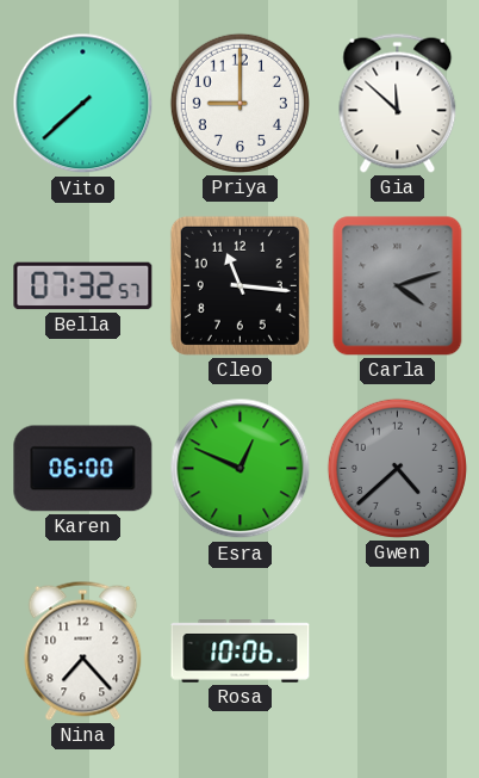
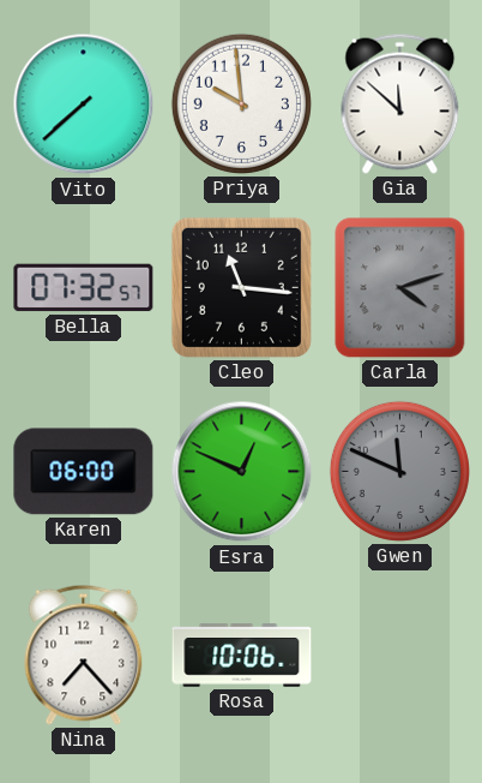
Priya: 9:00 -> 9:59
Gwen: 4:38 -> 11:49
